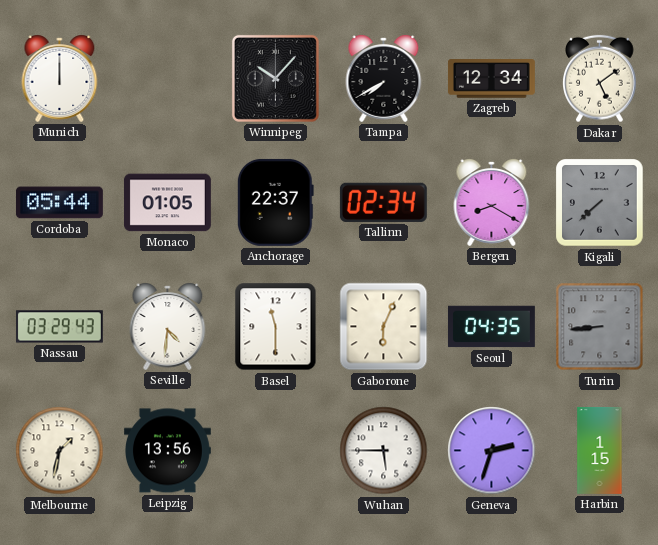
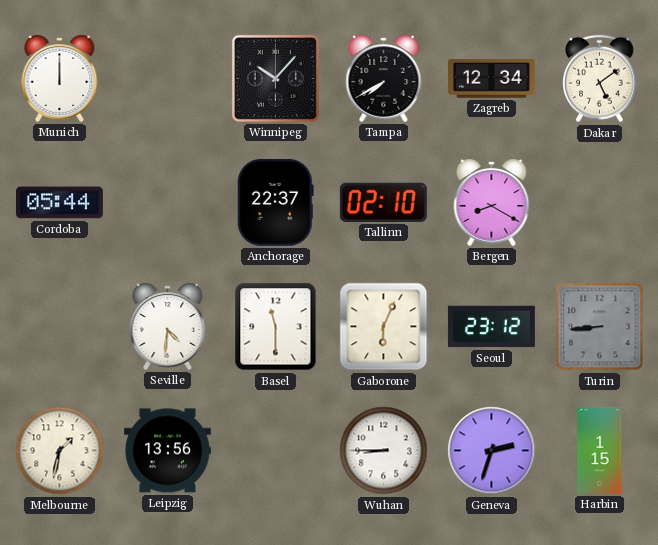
Monaco: 01:05 -> none
Tallinn: 02:34 -> 02:10
Kigali: 7:38 -> none
Nassau: 03:29 -> none
Seoul: 04:35 -> 23:12
Wuhan: 5:45 -> 8:45
